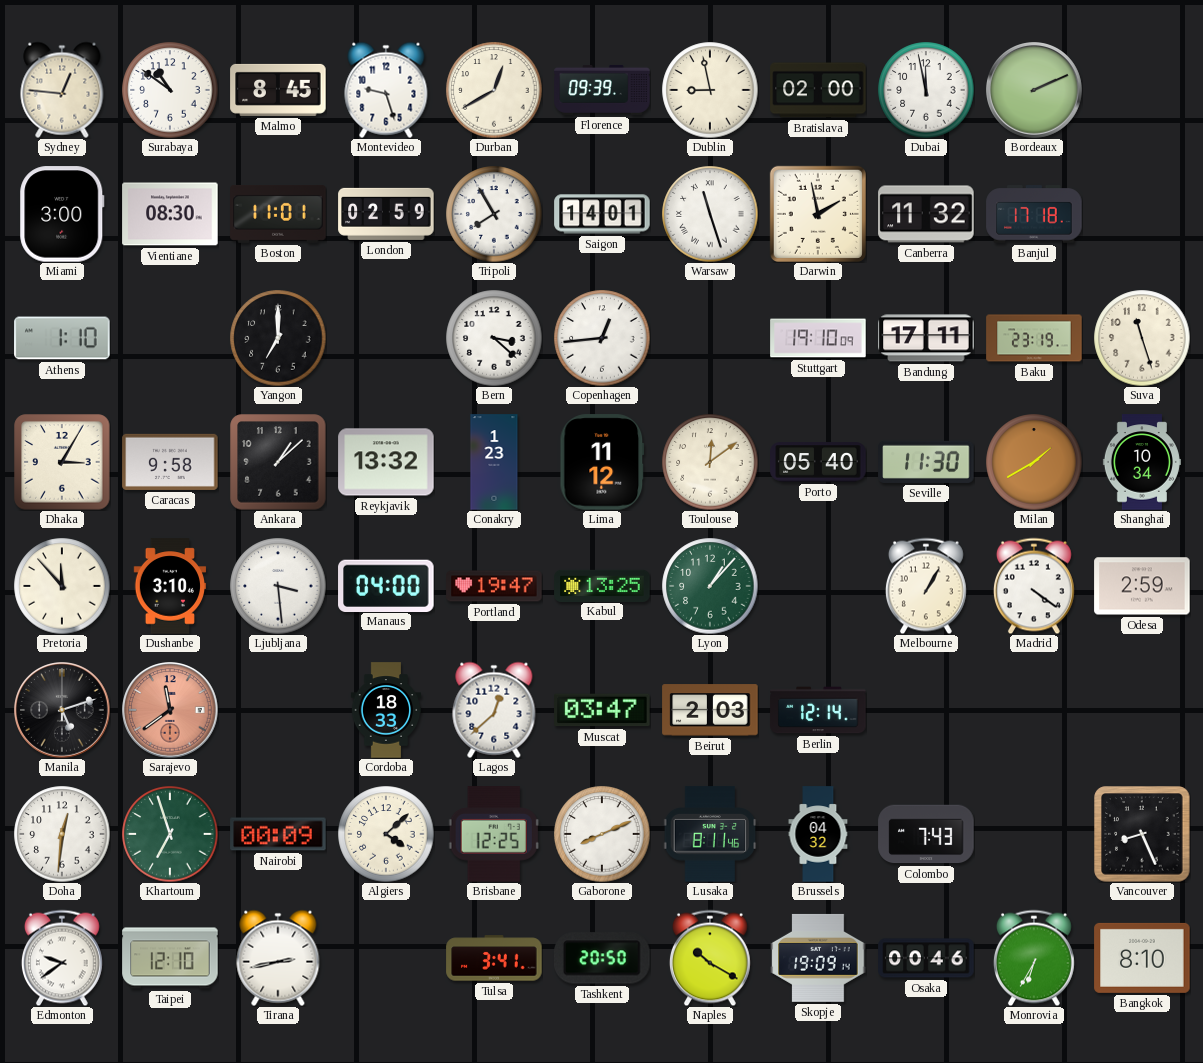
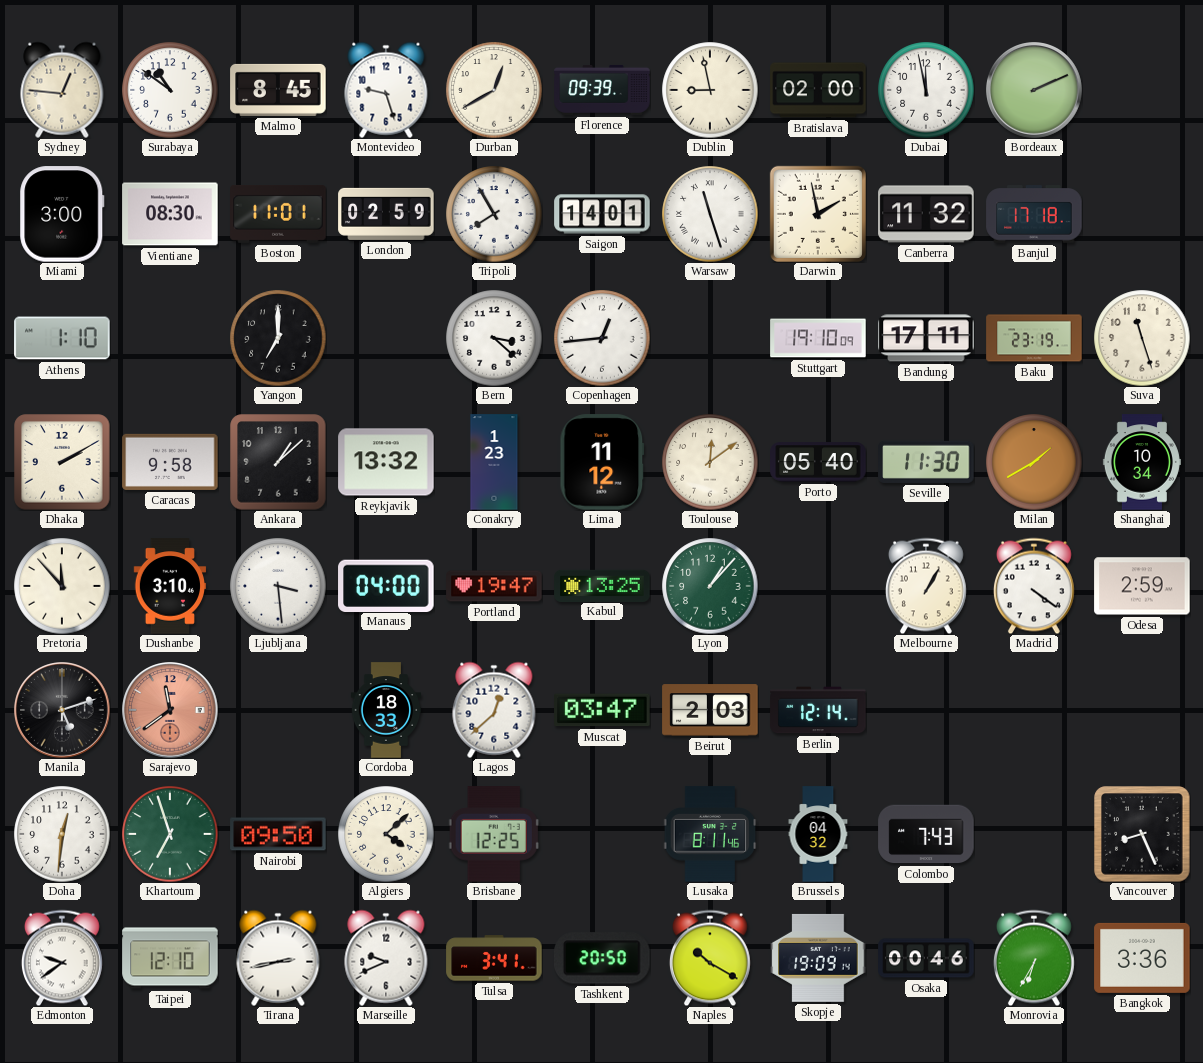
Dhaka: 3:05 -> 2:10
Nairobi: 00:09 -> 09:50
Gaborone: 8:11 -> none
Marseille: none -> 9:41
Bangkok: 8:10 -> 3:36
